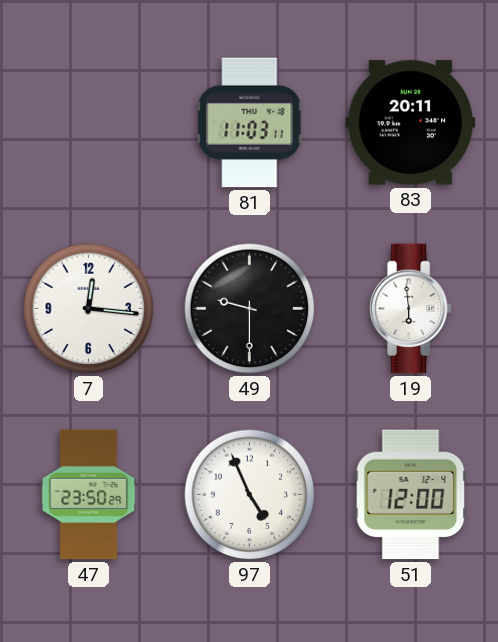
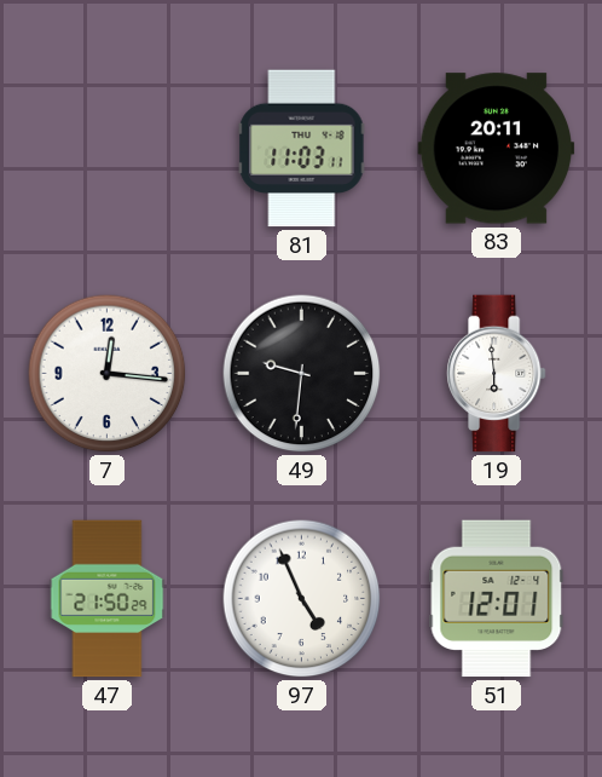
49: 9:30 -> 9:31
47: 23:50 -> 21:50
51: 12:00 -> 12:01
